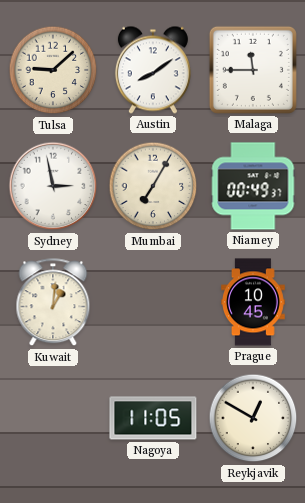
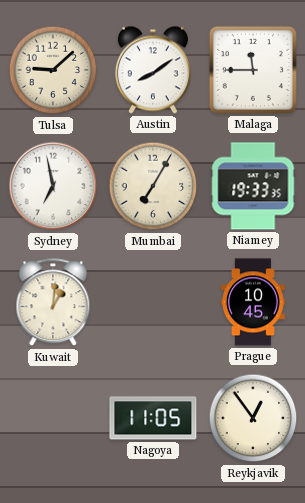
Sydney: 2:58 -> 6:58
Niamey: 00:49 -> 19:33
Reykjavik: 12:50 -> 12:54
